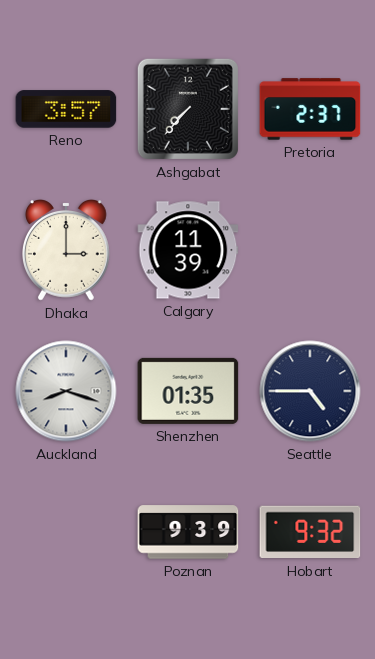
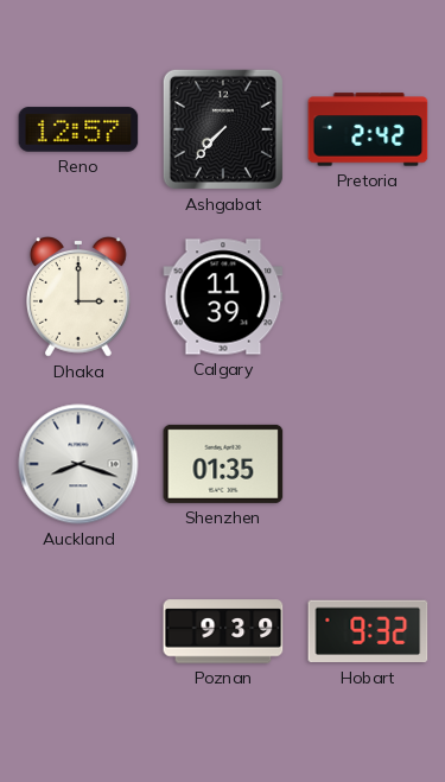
Reno: 3:57 -> 12:57
Pretoria: 2:37 -> 2:42
Seattle: 4:45 -> none
